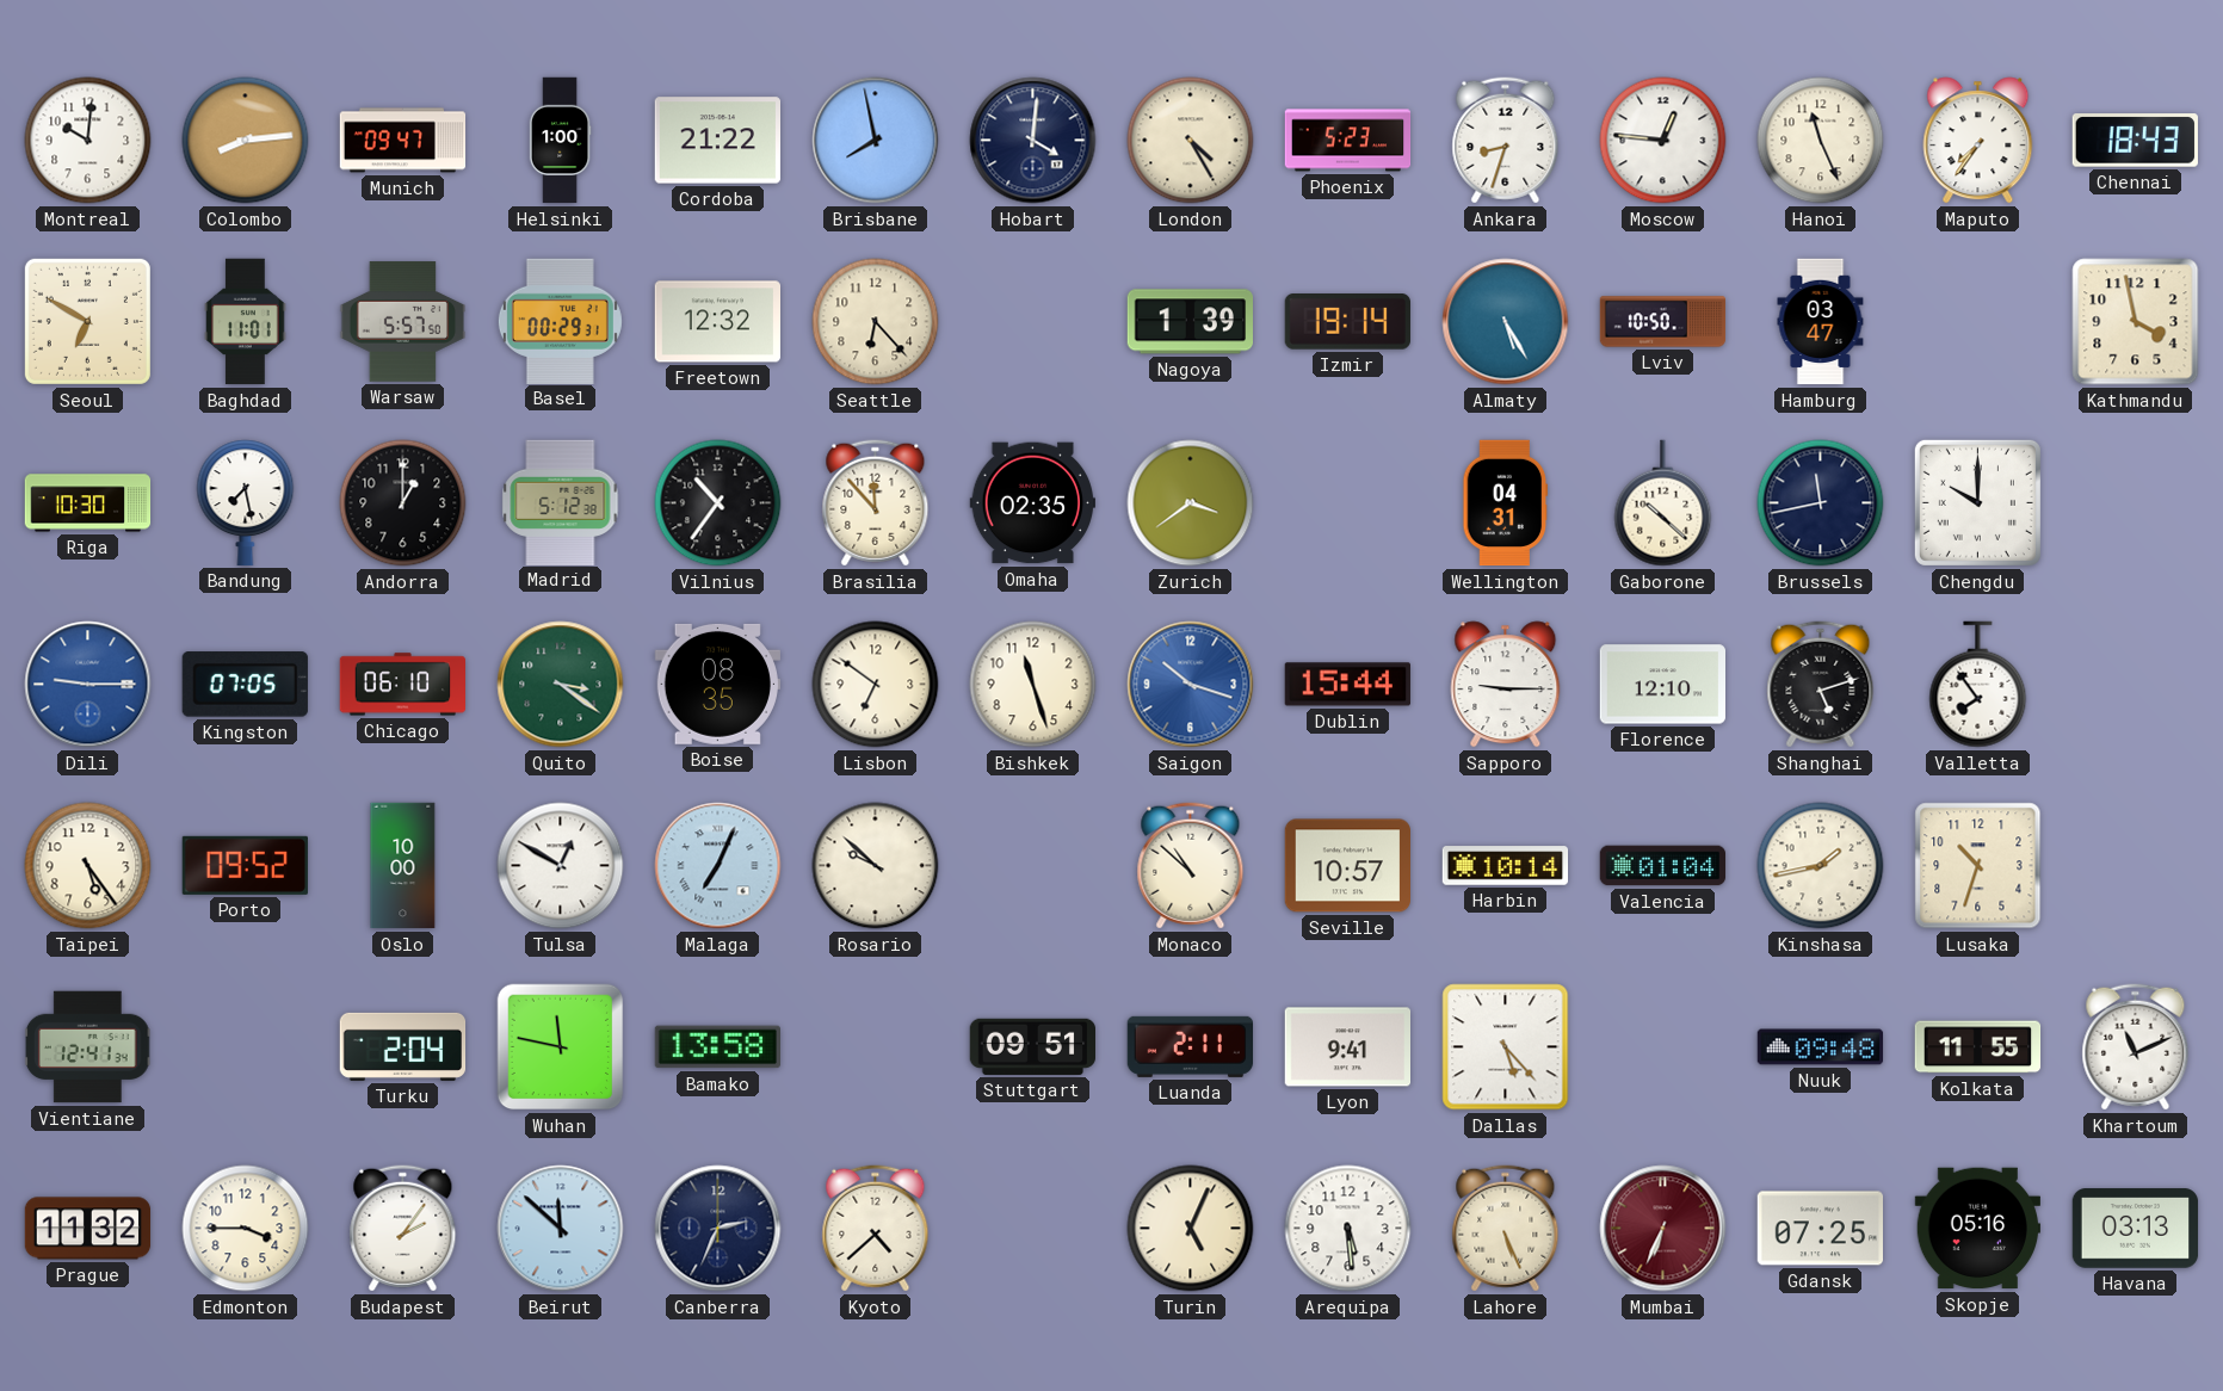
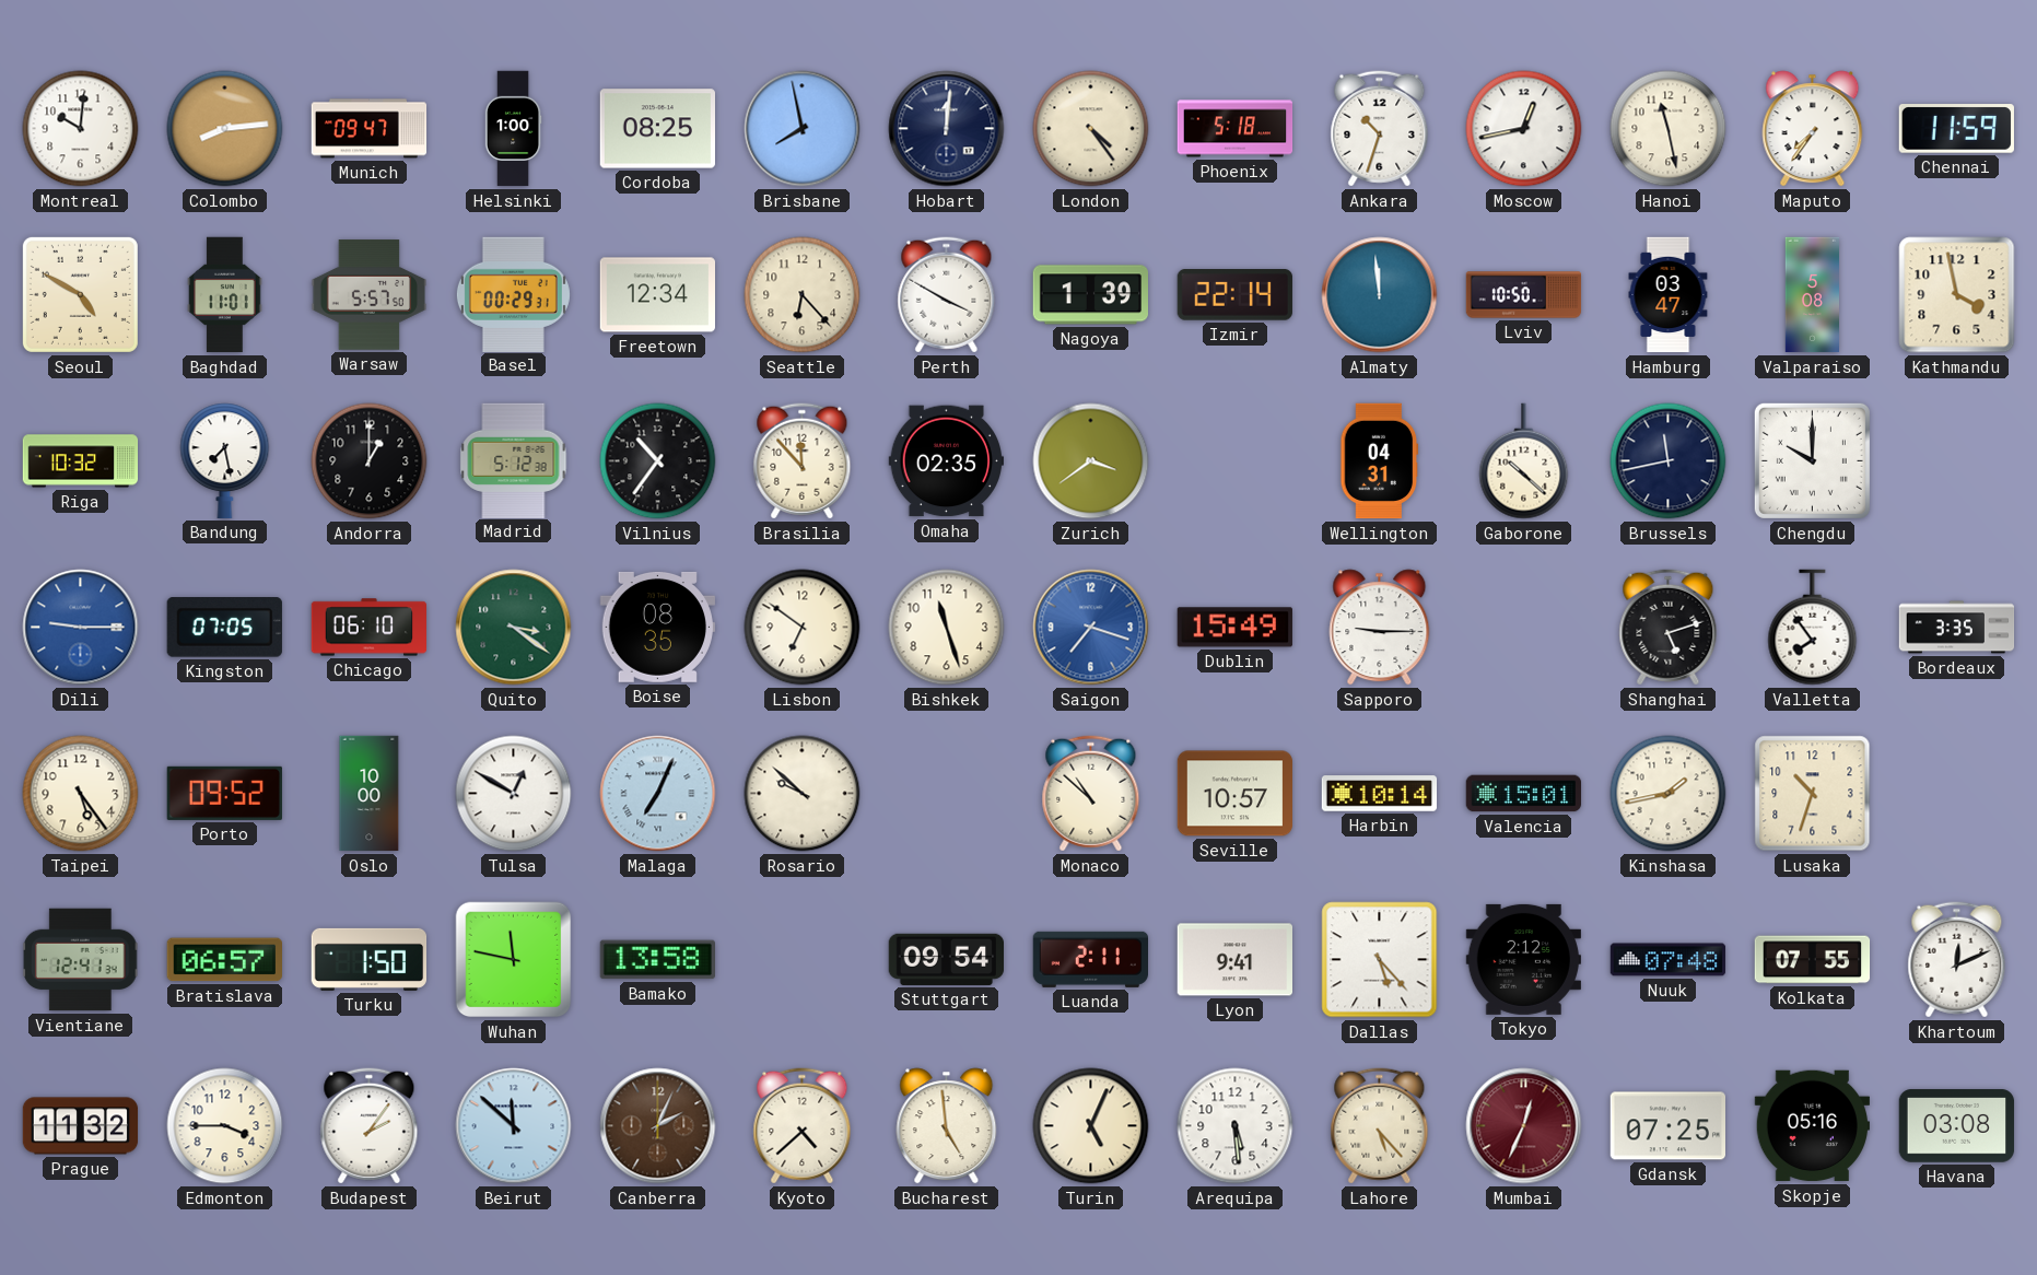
Cordoba: 21:22 -> 08:25
Hobart: 4:01 -> 12:01
London: 4:25 -> 4:24
Phoenix: 5:23 -> 5:18
Ankara: 8:33 -> 10:33
Moscow: 12:46 -> 12:43
Hanoi: 11:26 -> 11:28
Chennai: 18:43 -> 11:59
Seoul: 6:50 -> 4:50
Freetown: 12:32 -> 12:34
Perth: none -> 3:50
Izmir: 19:14 -> 22:14
Almaty: 5:25 -> 11:59
Valparaiso: none -> 5:08
Riga: 10:30 -> 10:32
Saigon: 10:18 -> 7:18
Dublin: 15:44 -> 15:49
Florence: 12:10 -> none
Bordeaux: none -> 3:35
Valencia: 01:04 -> 15:01
Bratislava: none -> 06:57
Turku: 2:04 -> 1:50
Stuttgart: 09:51 -> 09:54
Tokyo: none -> 2:12
Nuuk: 09:48 -> 07:48
Kolkata: 11:55 -> 07:55
Khartoum: 11:11 -> 12:11
Canberra: 2:34 -> 2:04
Canberra dial: navy -> brown
Bucharest: none -> 4:59
Lahore: 5:26 -> 5:23
Mumbai: 6:34 -> 12:34
Havana: 03:13 -> 03:08
